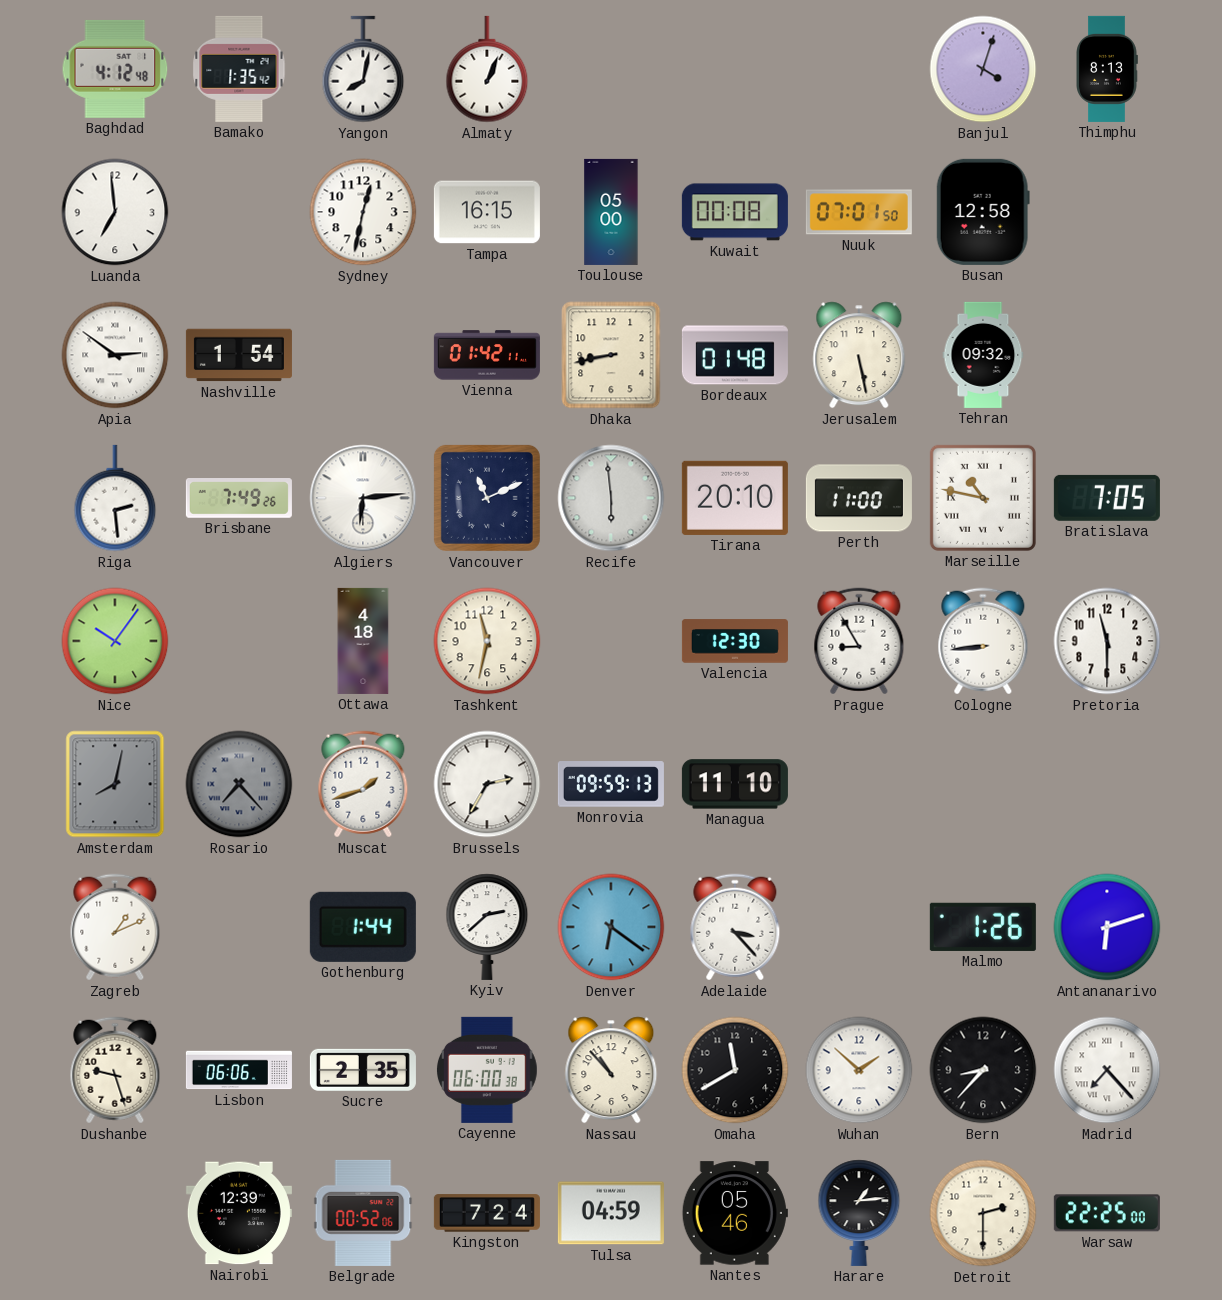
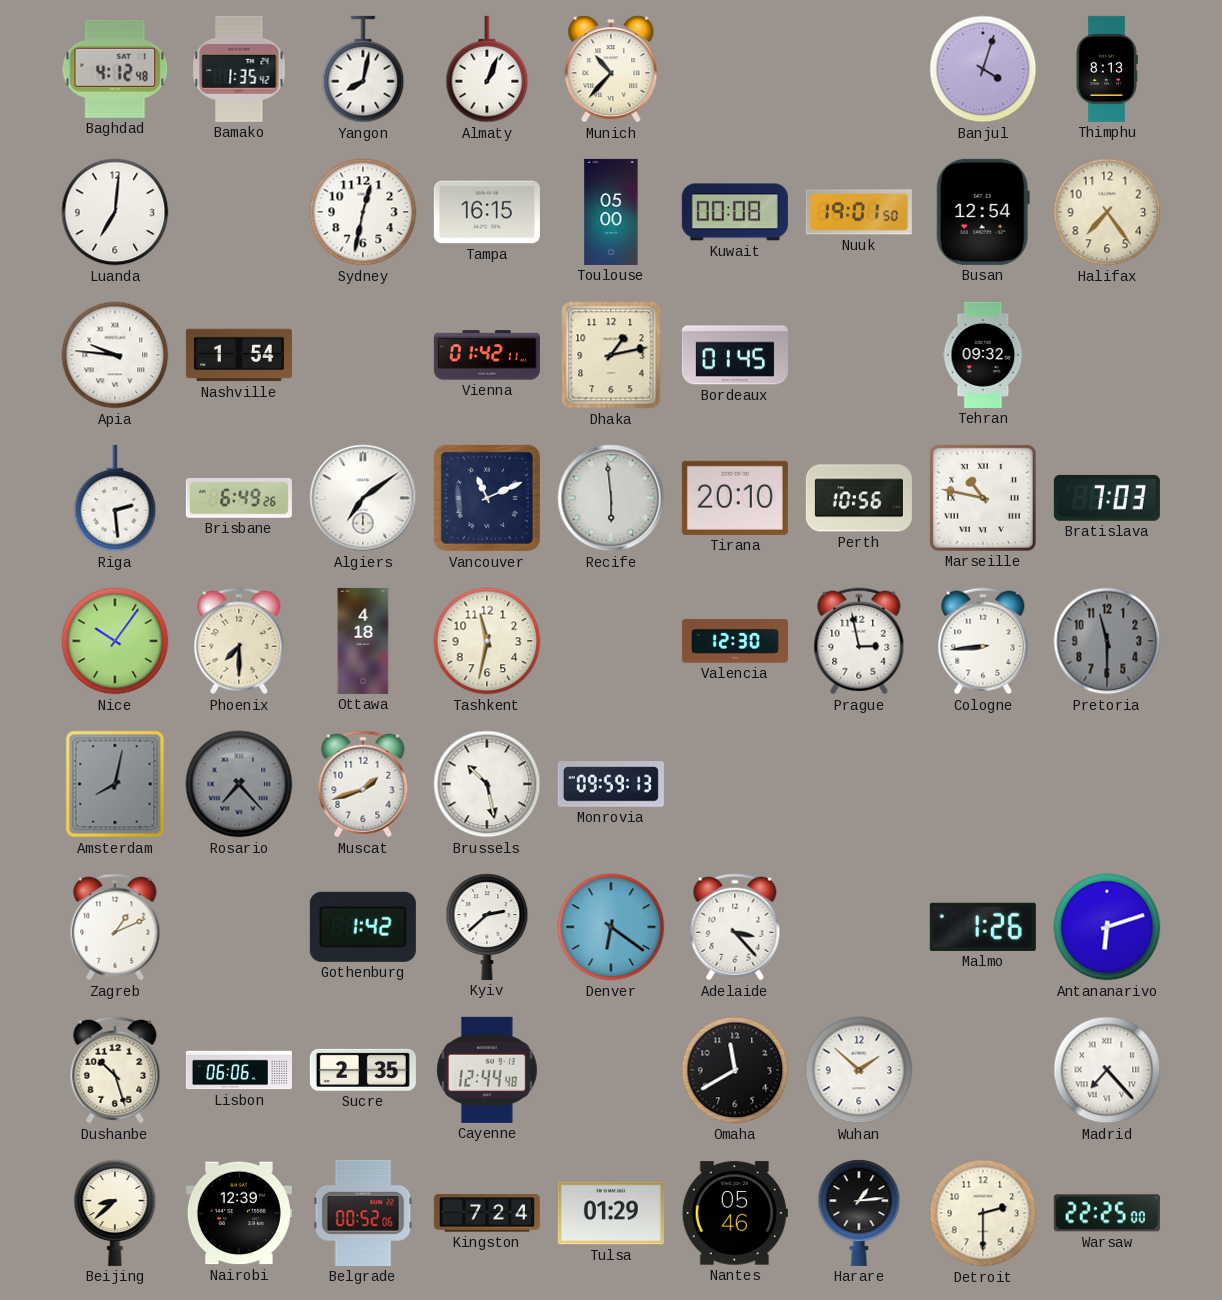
Munich: none -> 10:37
Luanda: 6:59 -> 7:01
Nuuk: 07:01 -> 19:01
Busan: 12:58 -> 12:54
Halifax: none -> 7:24
Apia: 2:51 -> 9:46
Dhaka: 8:43 -> 1:13
Bordeaux: 01:48 -> 01:45
Jerusalem: 5:28 -> none
Brisbane: 7:49 -> 6:49
Algiers: 6:14 -> 7:09
Perth: 11:00 -> 10:56
Bratislava: 7:05 -> 7:03
Phoenix: none -> 7:30
Prague: 8:55 -> 2:58
Pretoria dial: white -> grey
Brussels: 2:35 -> 10:28
Managua: 11:10 -> none
Gothenburg: 1:44 -> 1:42
Dushanbe: 9:27 -> 10:27
Cayenne: 06:00 -> 12:44
Nassau: 10:53 -> none
Bern: 8:37 -> none
Beijing: none -> 8:38
Tulsa: 04:59 -> 01:29
